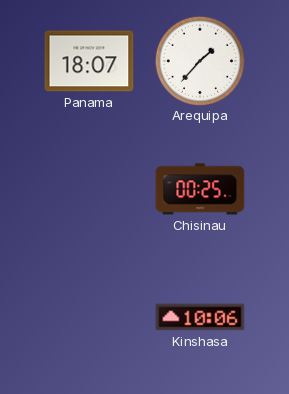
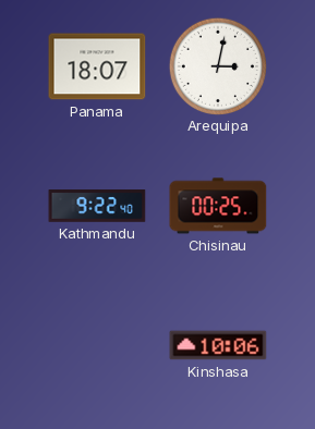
Arequipa: 1:37 -> 3:02
Kathmandu: none -> 9:22
